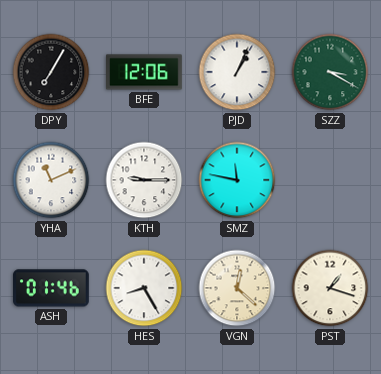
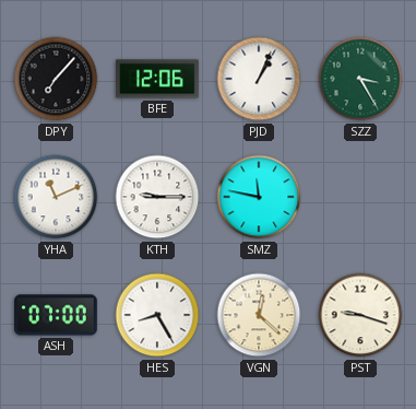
DPY: 7:05 -> 7:07
SZZ: 3:20 -> 3:25
ASH: 01:46 -> 07:00
PST: 1:18 -> 9:18
